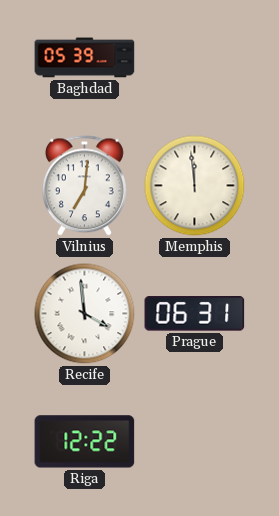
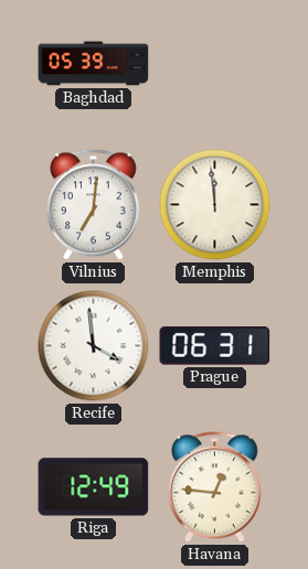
Riga: 12:22 -> 12:49
Havana: none -> 12:46
